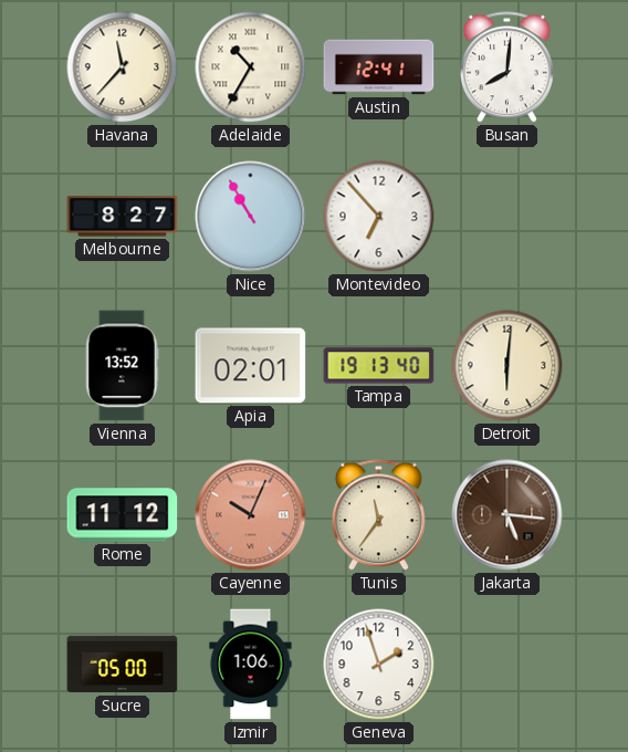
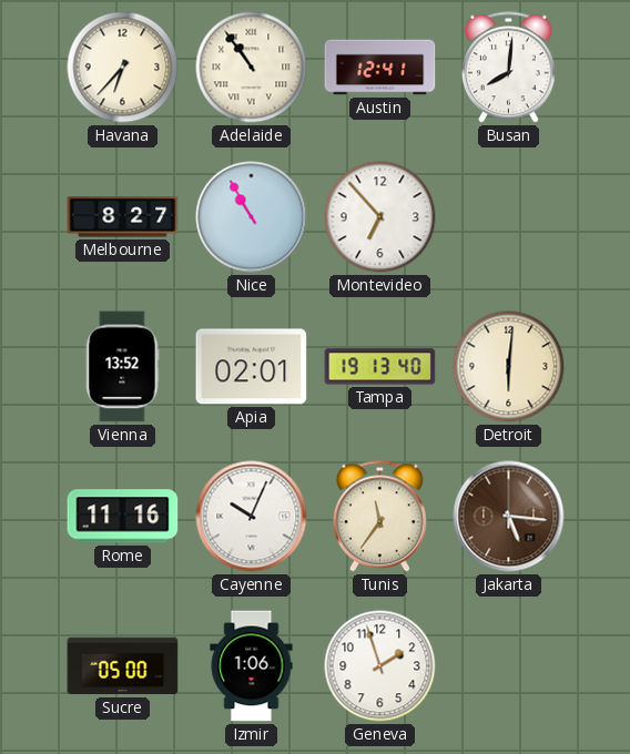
Havana: 11:37 -> 6:37
Adelaide: 10:35 -> 10:54
Rome: 11:12 -> 11:16
Cayenne dial: salmon -> white
